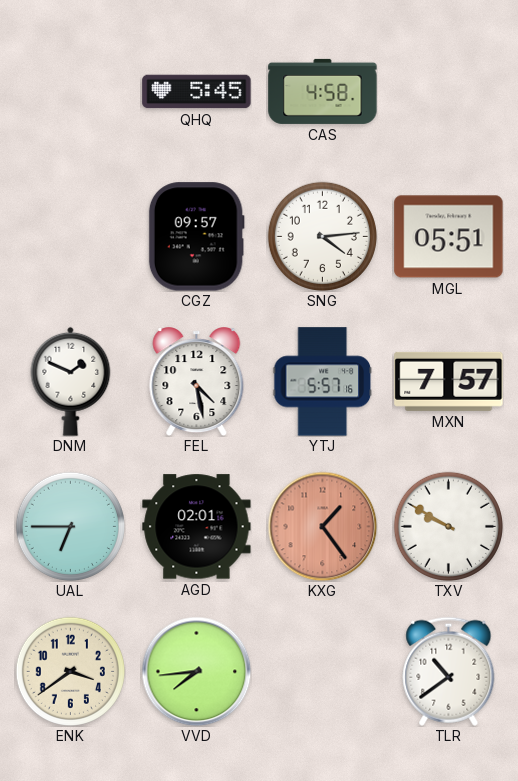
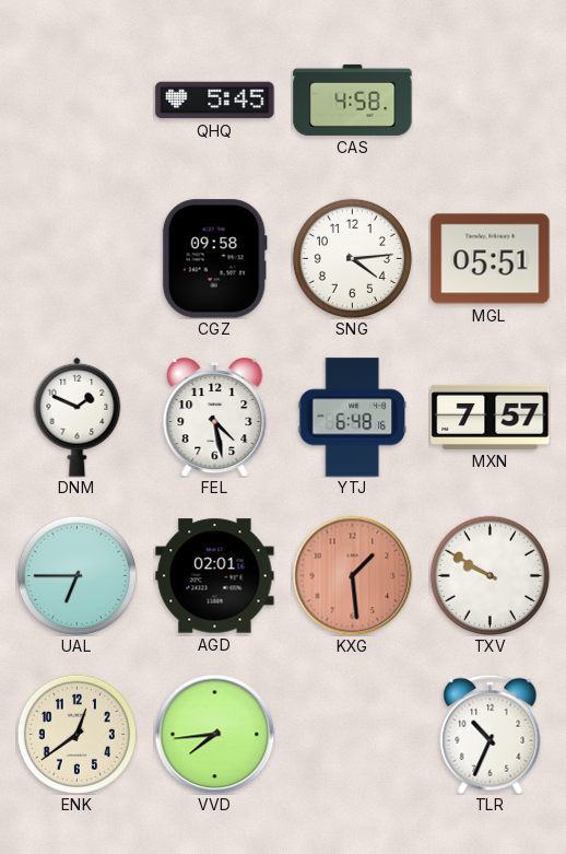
CGZ: 09:57 -> 09:58
YTJ: 5:57 -> 6:48
KXG: 1:24 -> 1:29
ENK: 3:39 -> 12:39
TLR: 10:39 -> 10:34
